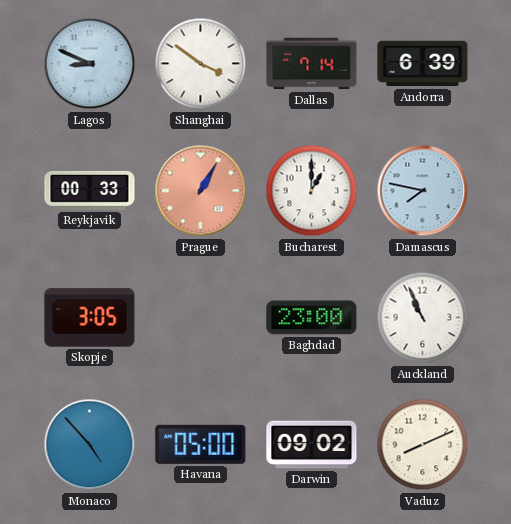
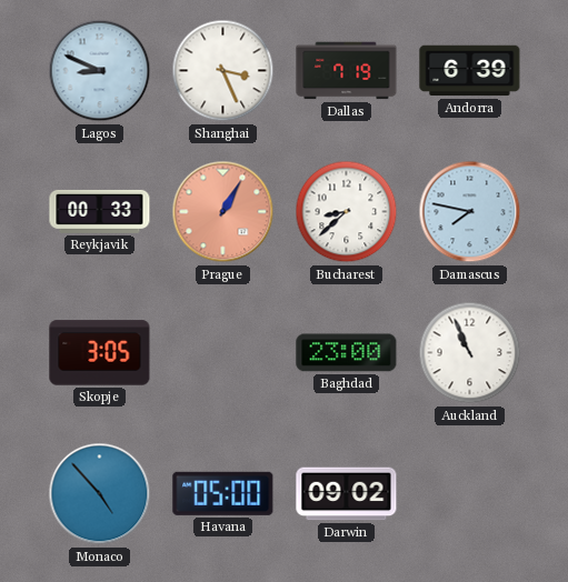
Shanghai: 3:51 -> 3:26
Dallas: 7:14 -> 7:19
Bucharest: 1:00 -> 8:38
Vaduz: 8:11 -> none
